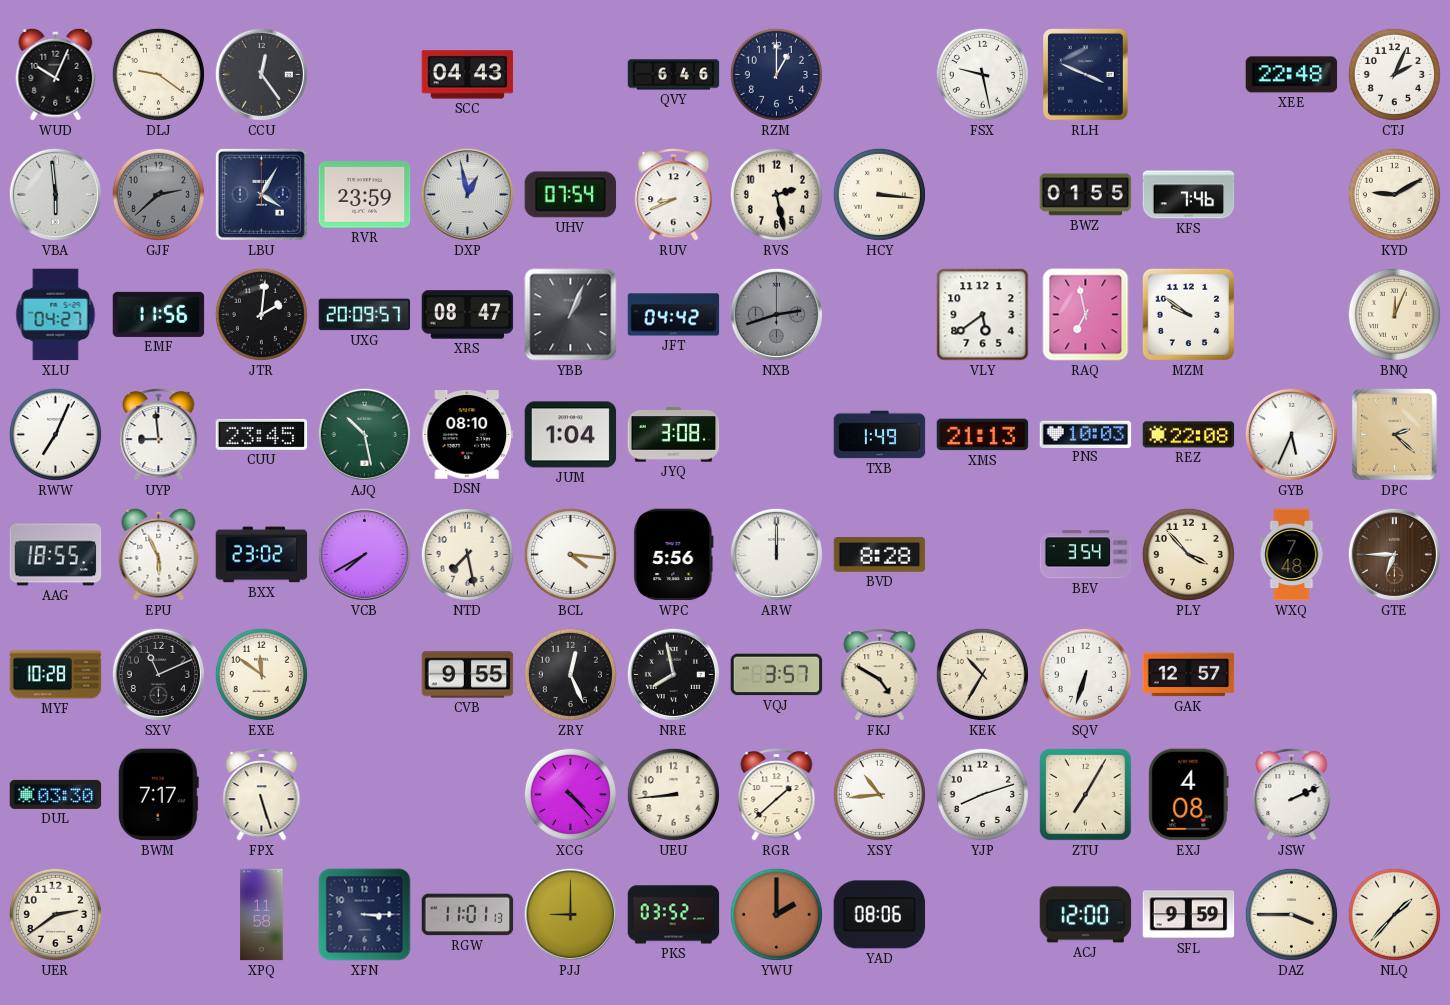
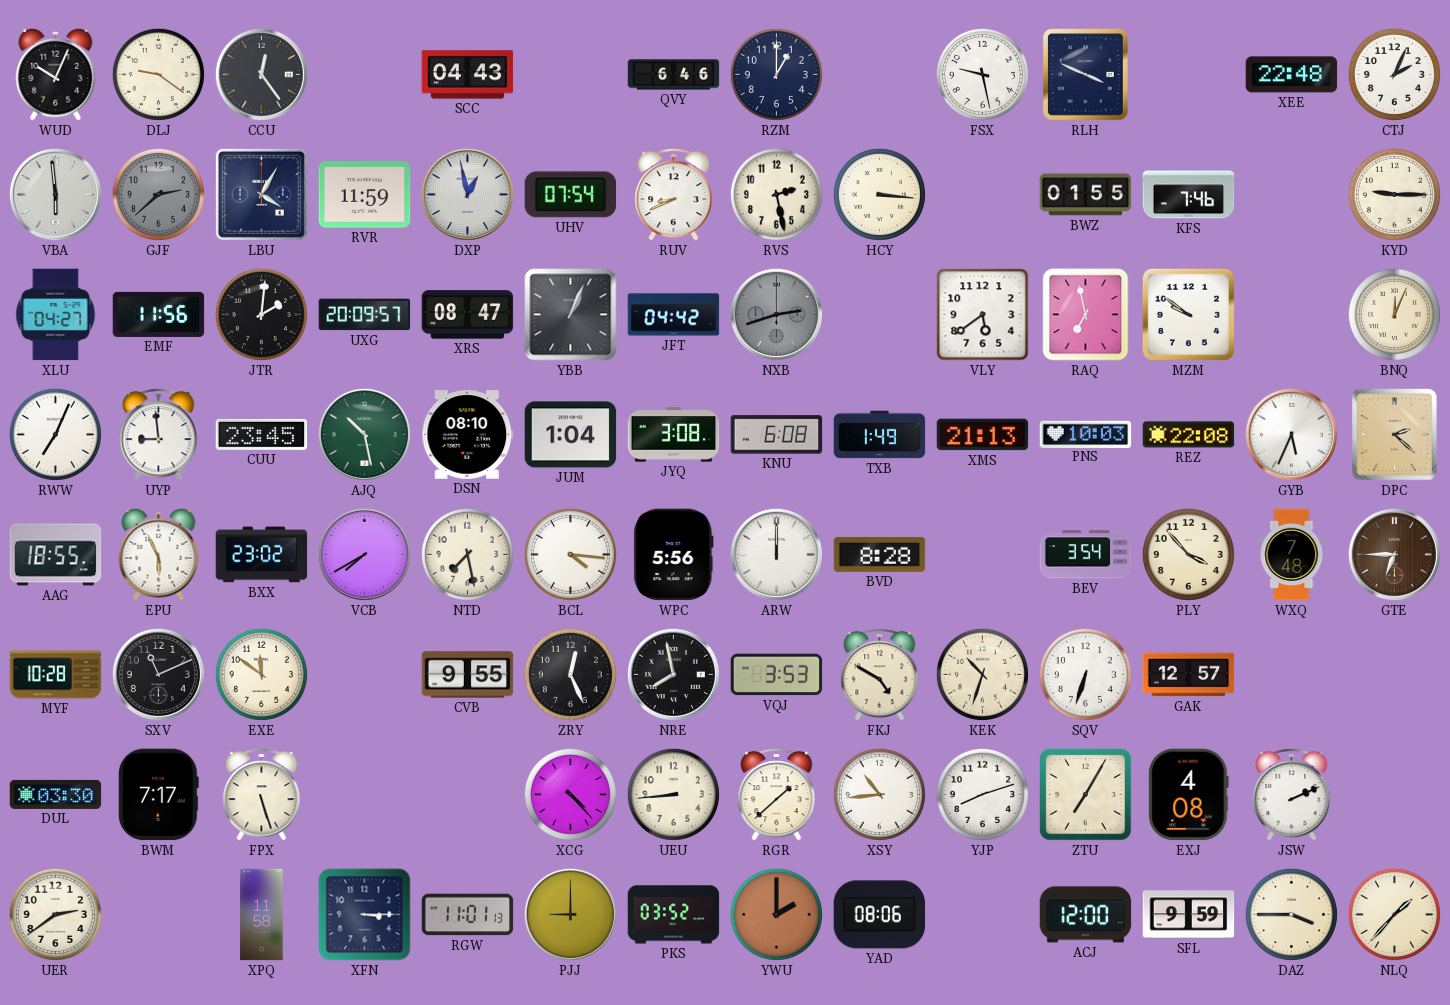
RVR: 23:59 -> 11:59
KYD: 9:10 -> 9:15
KNU: none -> 6:08
VQJ: 3:57 -> 3:53
KEK: 10:35 -> 10:33
